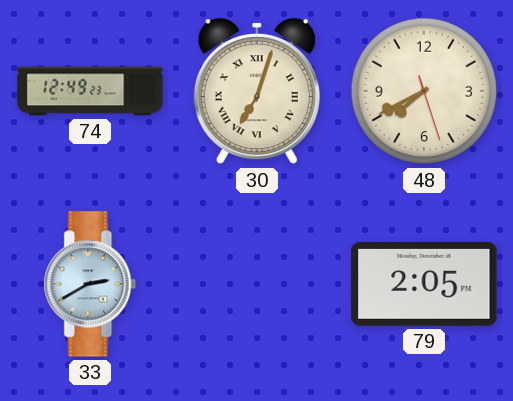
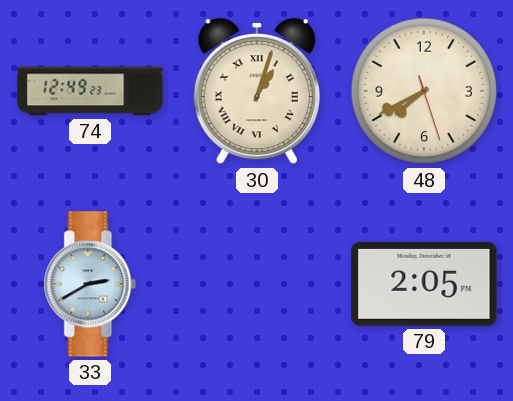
30: 7:03 -> 1:03
